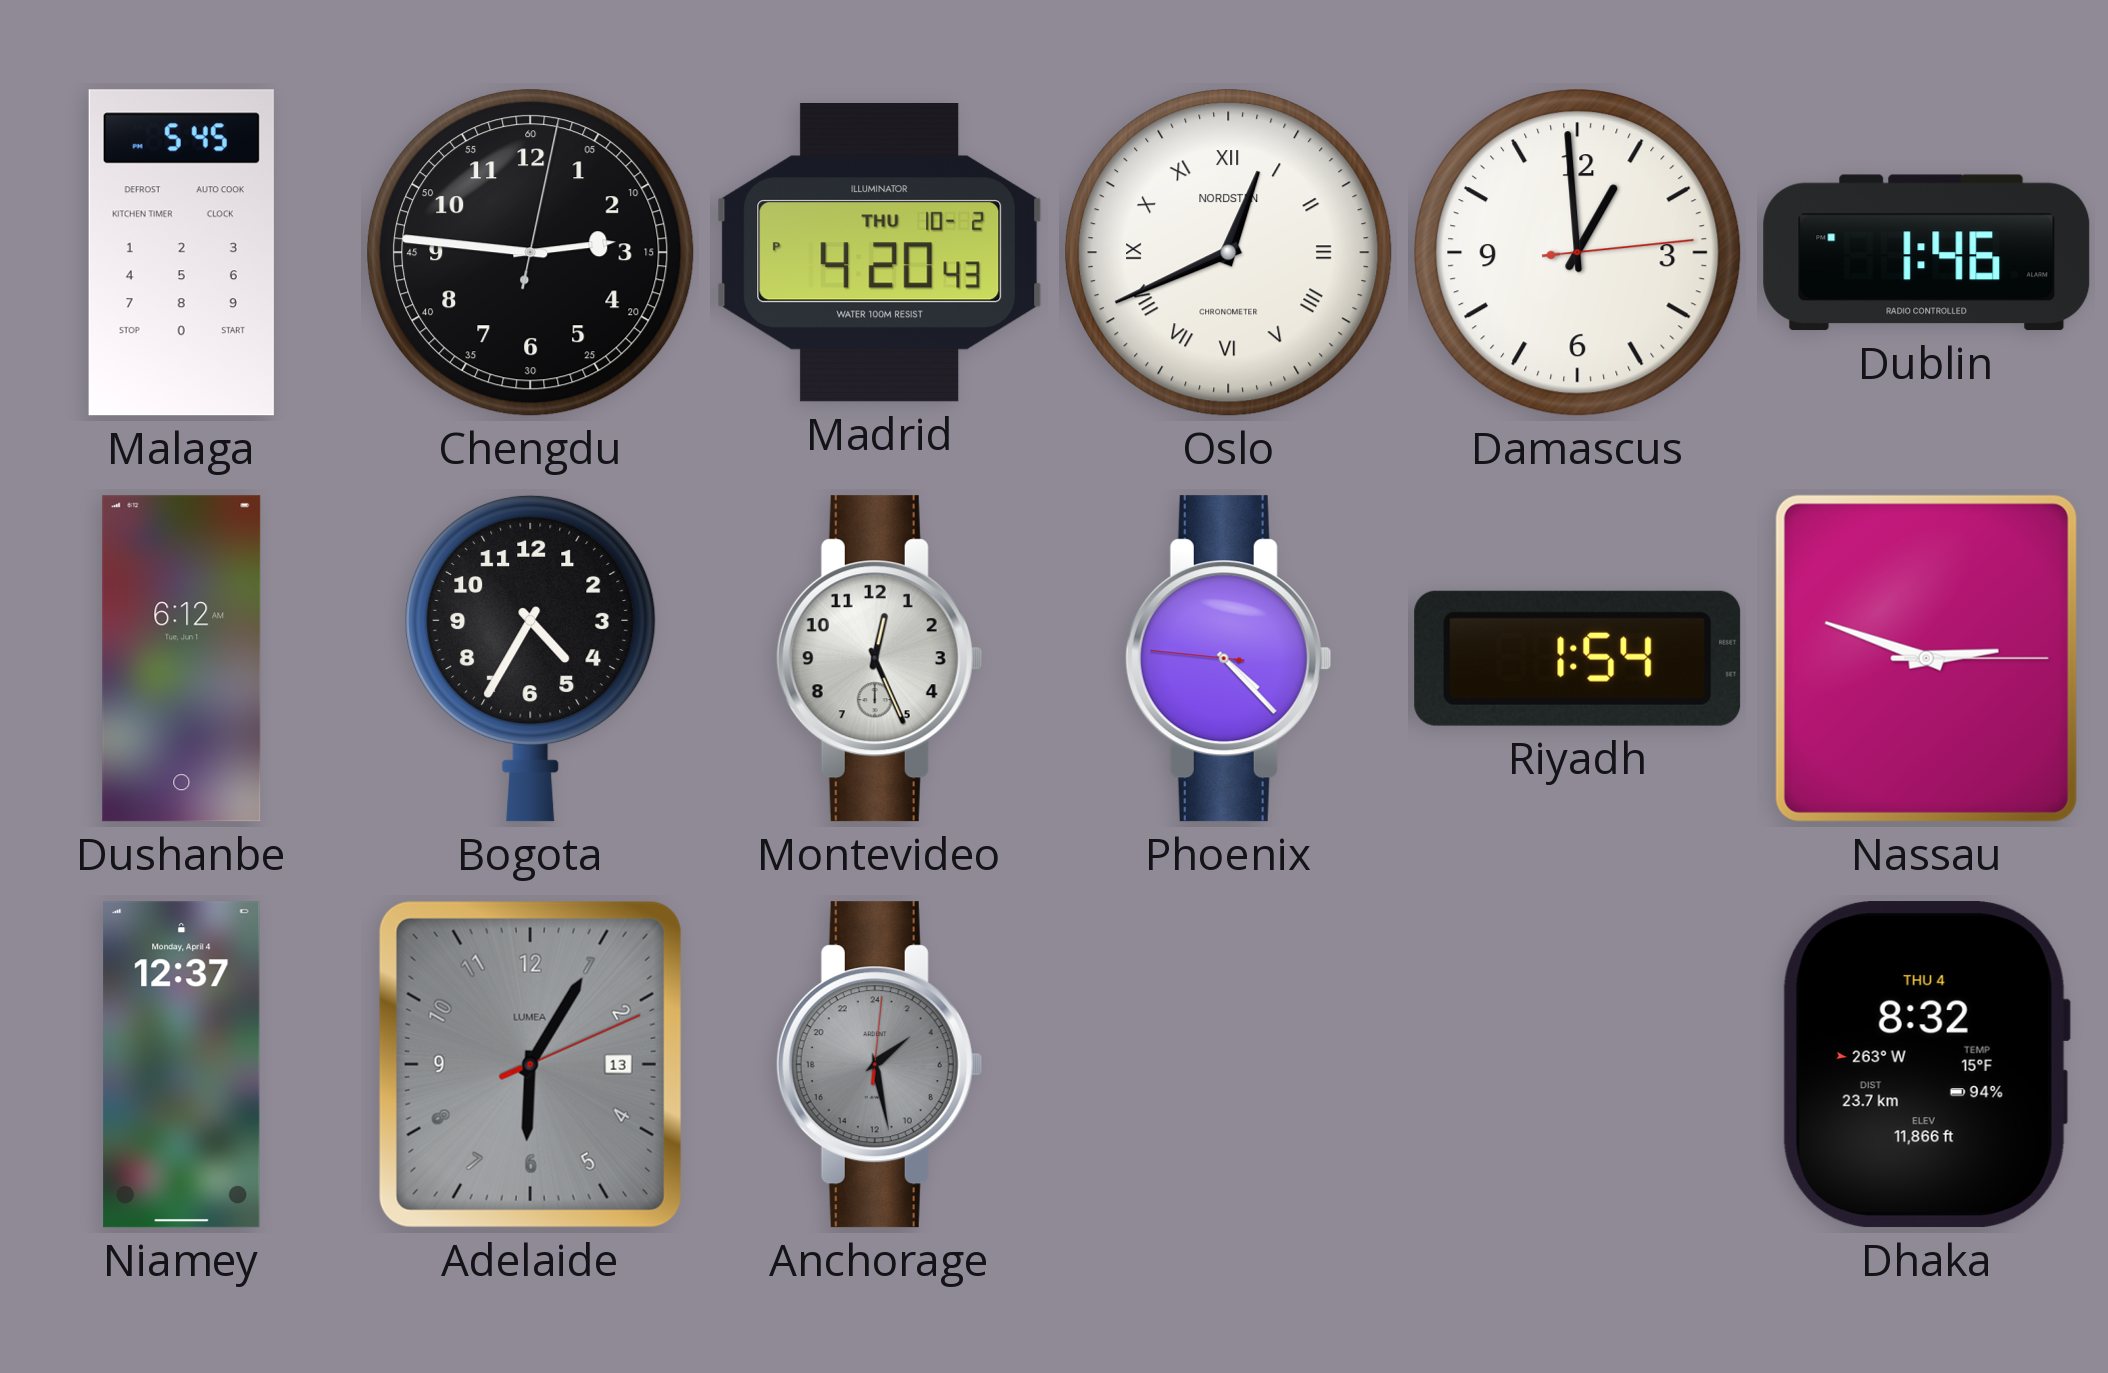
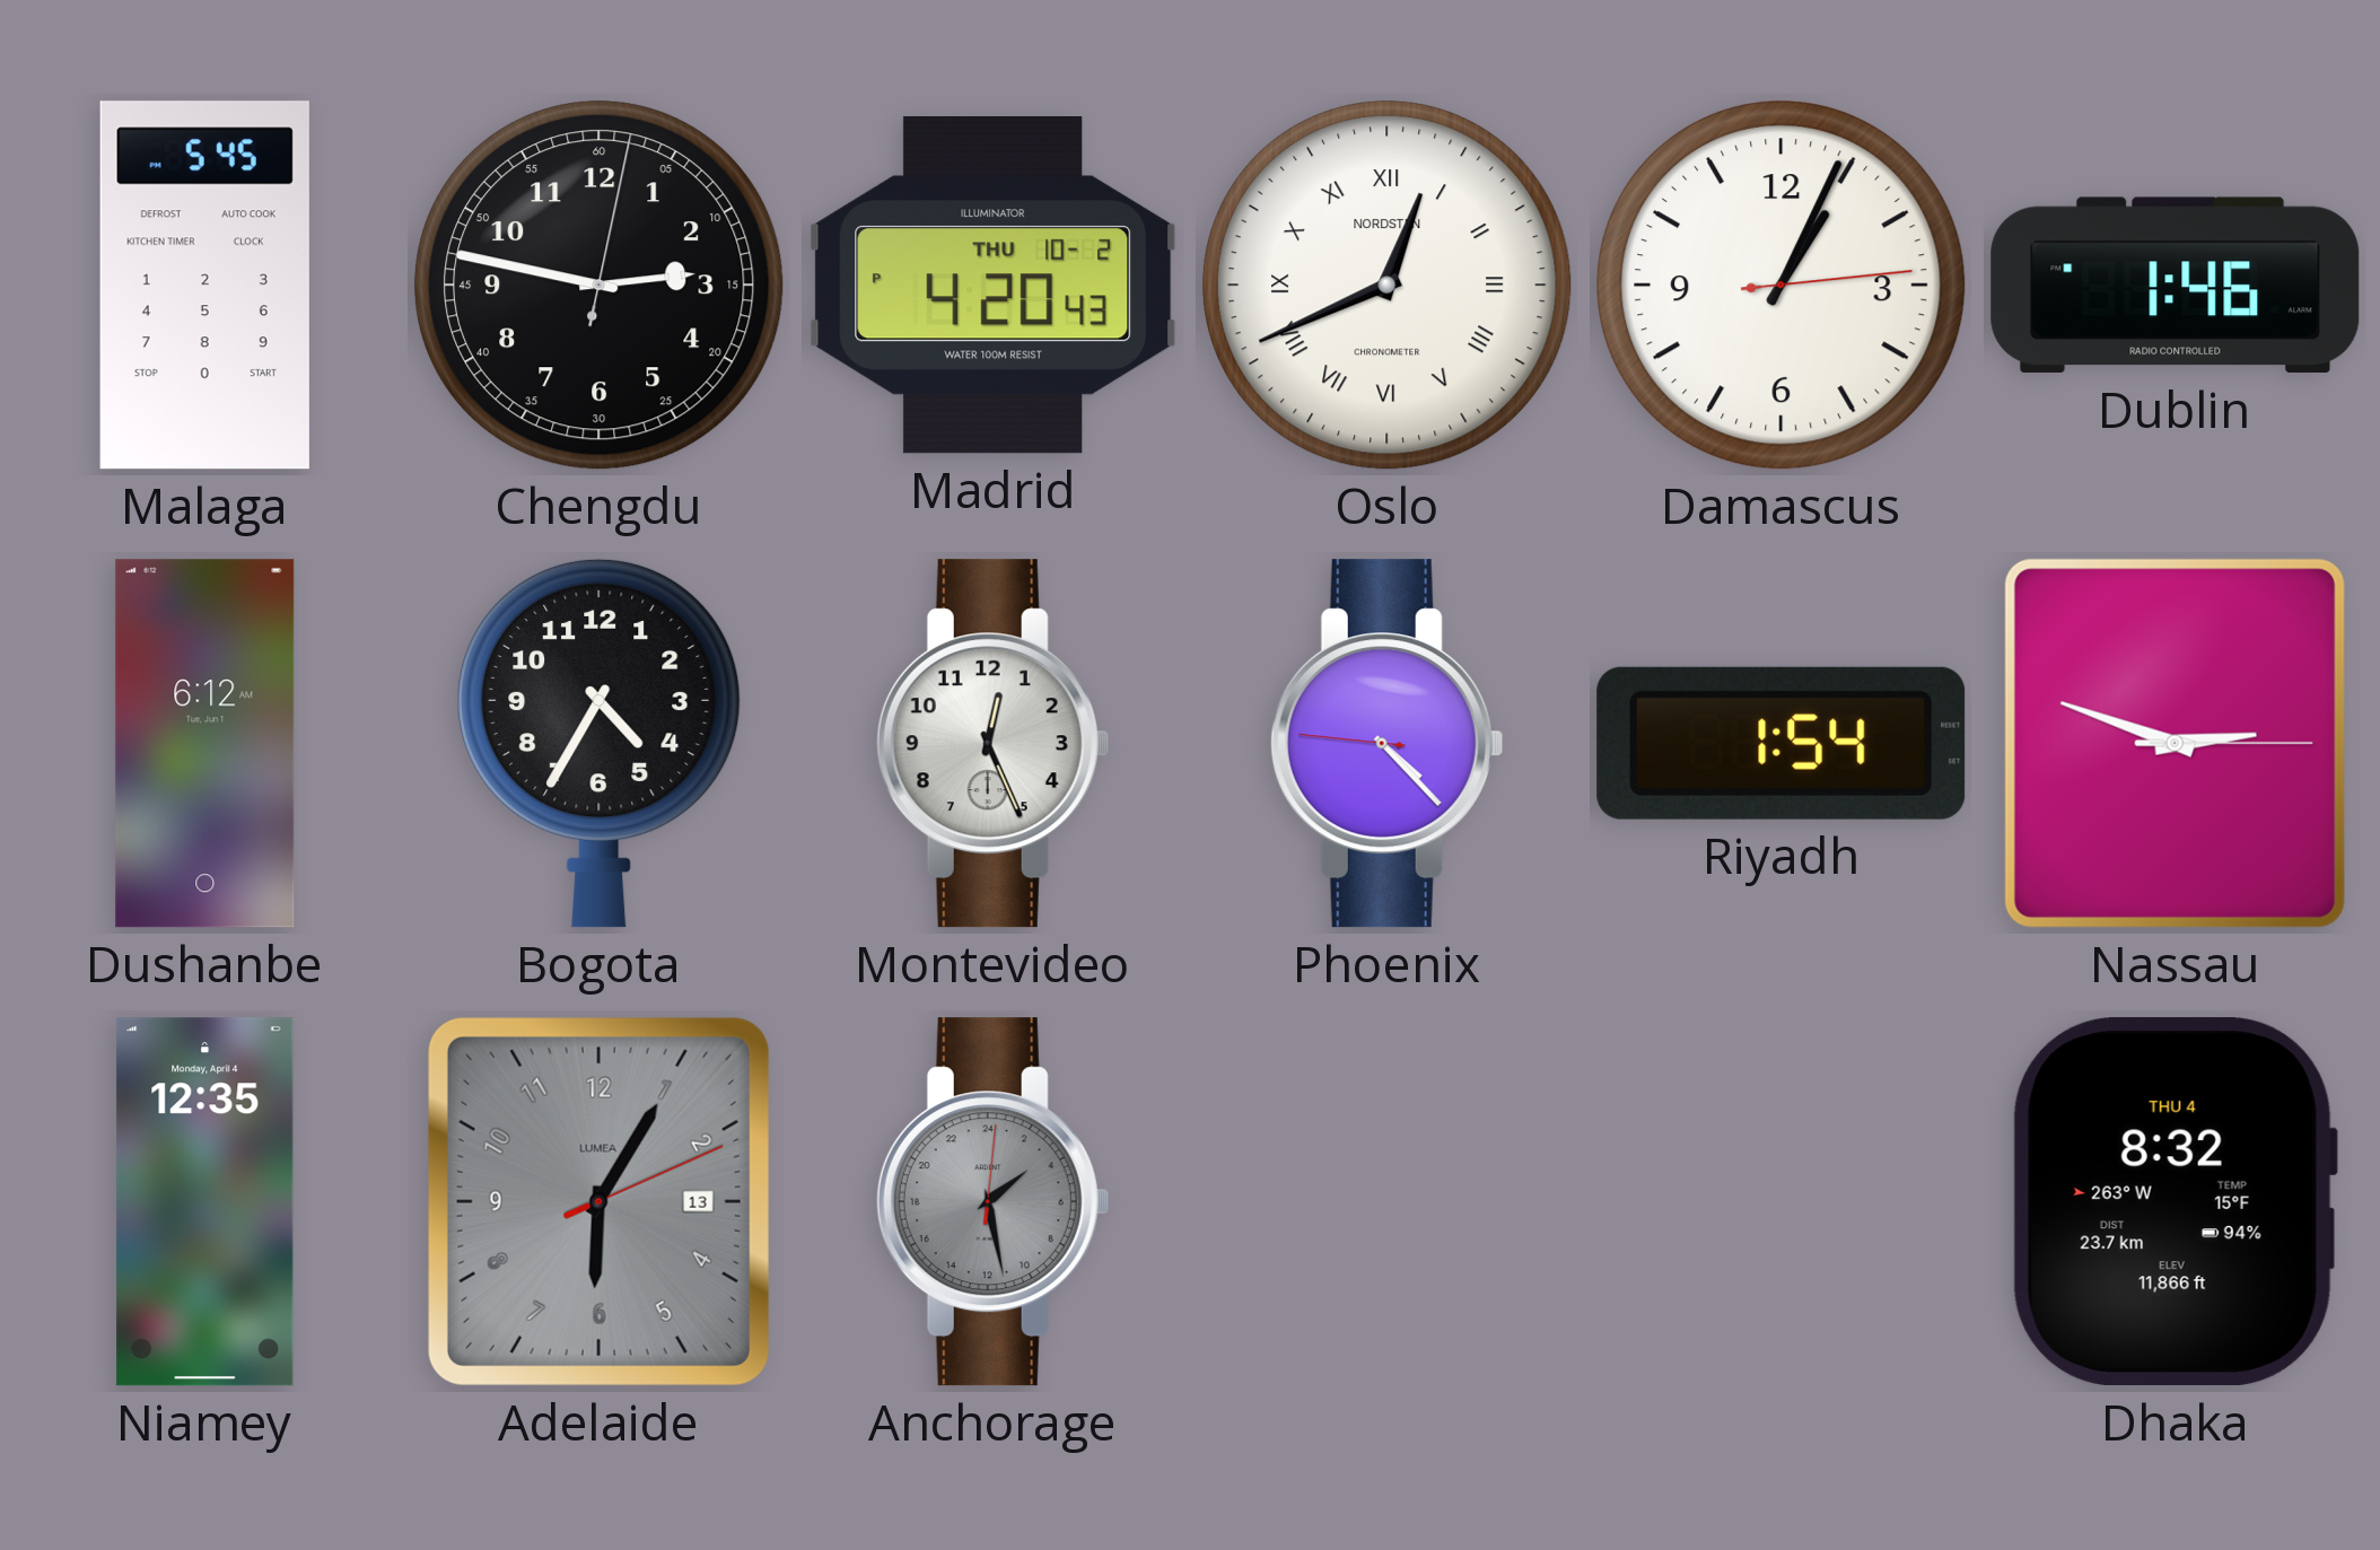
Chengdu: 2:46 -> 2:47
Damascus: 12:59 -> 1:04
Niamey: 12:37 -> 12:35
